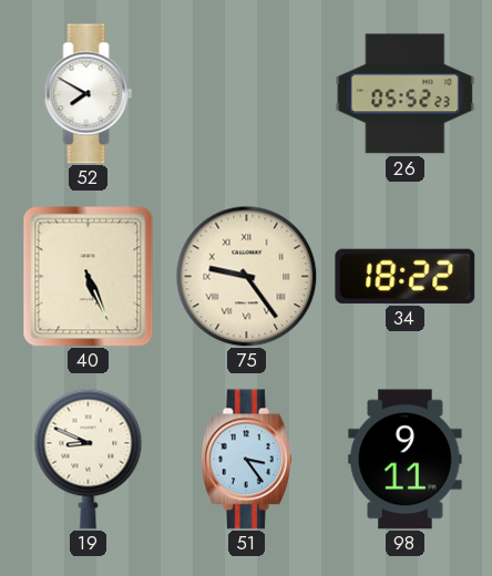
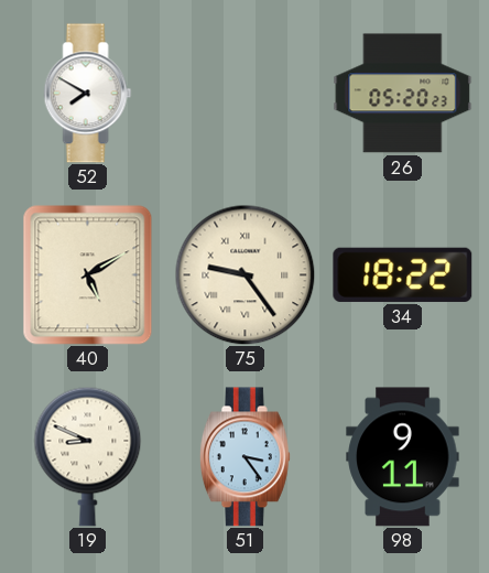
26: 05:52 -> 05:20
40: 5:26 -> 5:10
